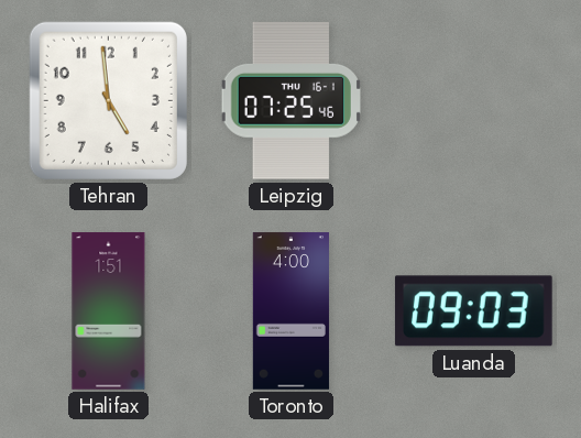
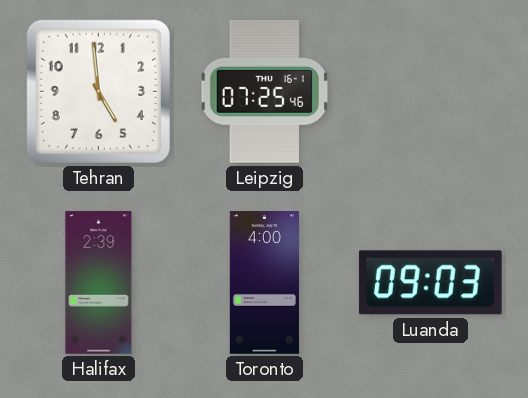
Halifax: 1:51 -> 2:39
